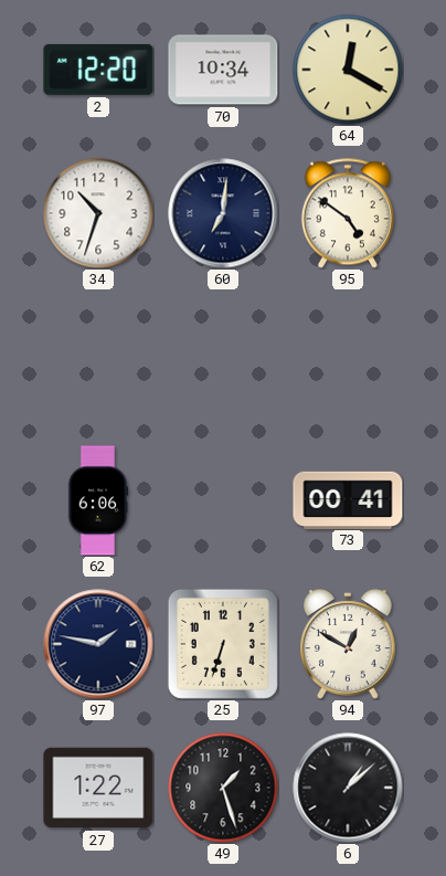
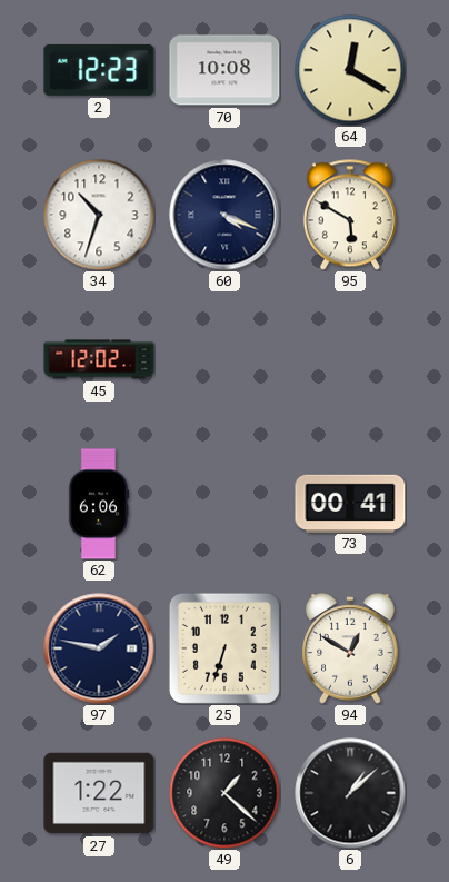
2: 12:20 -> 12:23
70: 10:34 -> 10:08
60: 7:01 -> 4:19
95: 4:51 -> 5:50
45: none -> 12:02
49: 1:27 -> 1:22
